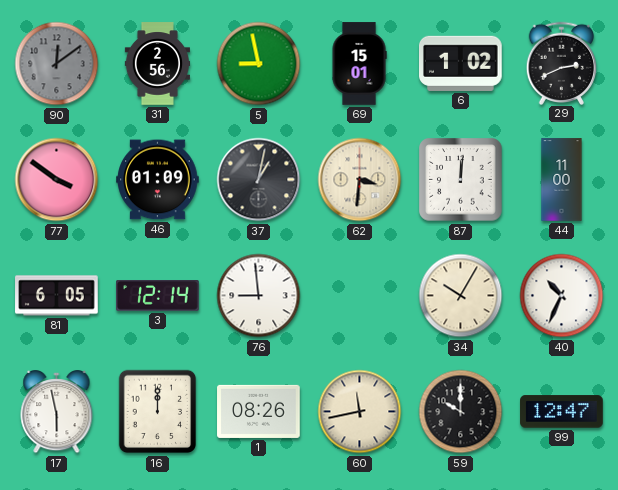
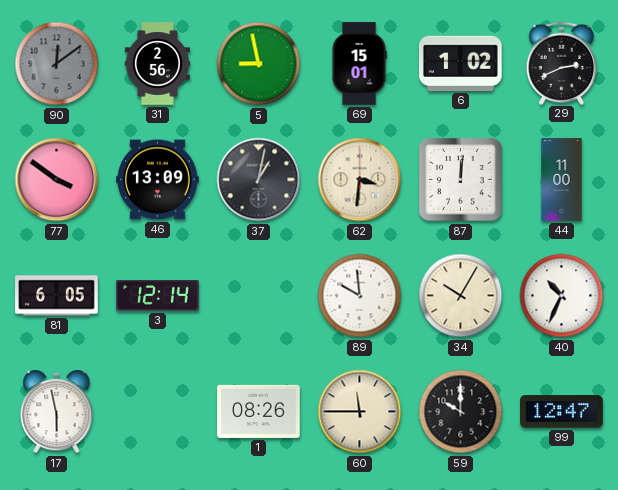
46: 01:09 -> 13:09
76: 8:59 -> none
89: none -> 9:59
16: 12:00 -> none
60: 11:43 -> 11:45
